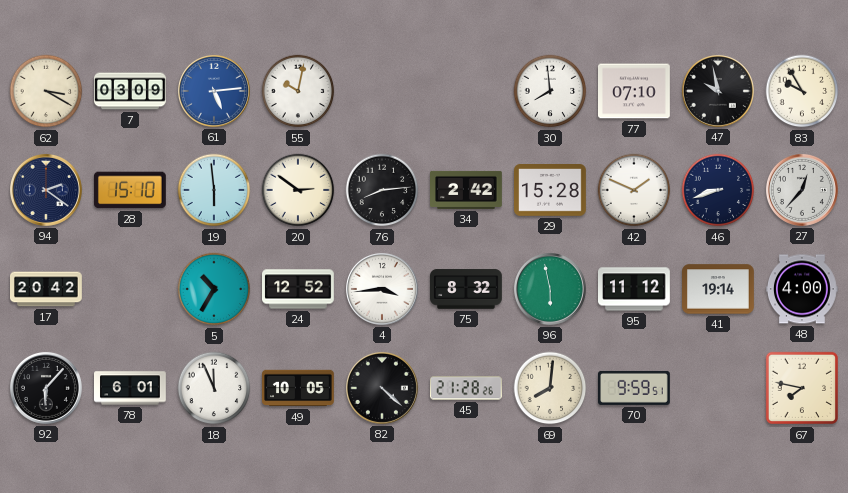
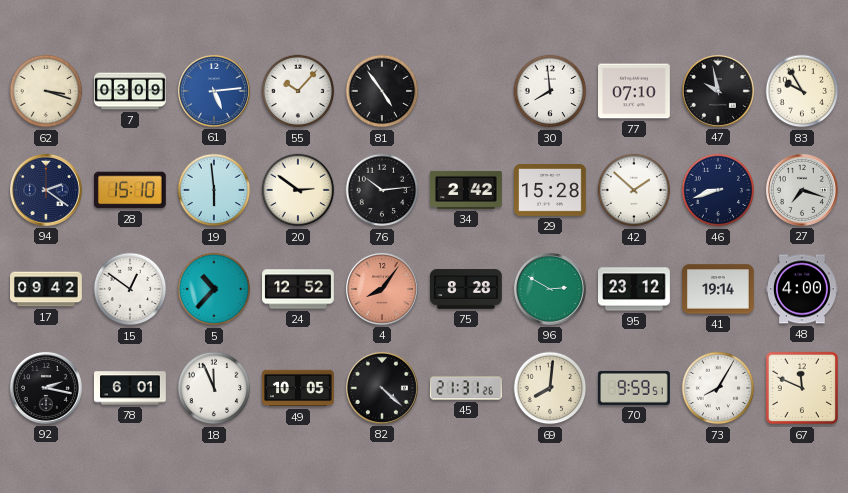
62: 3:20 -> 3:18
55: 10:02 -> 10:07
81: none -> 4:54
76: 8:14 -> 10:14
42: 1:49 -> 1:52
27: 12:37 -> 7:18
17: 20:42 -> 09:42
15: none -> 12:51
5: 10:35 -> 10:37
4: 3:44 -> 8:06
4 dial: white -> salmon
75: 8:32 -> 8:28
96: 5:58 -> 2:50
95: 11:12 -> 23:12
92: 6:07 -> 2:17
45: 21:28 -> 21:31
73: none -> 8:05
67: 7:47 -> 11:49
